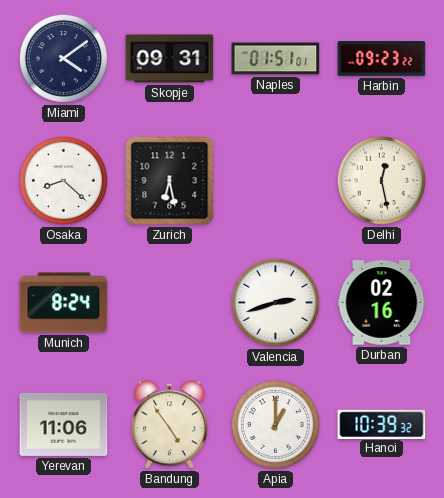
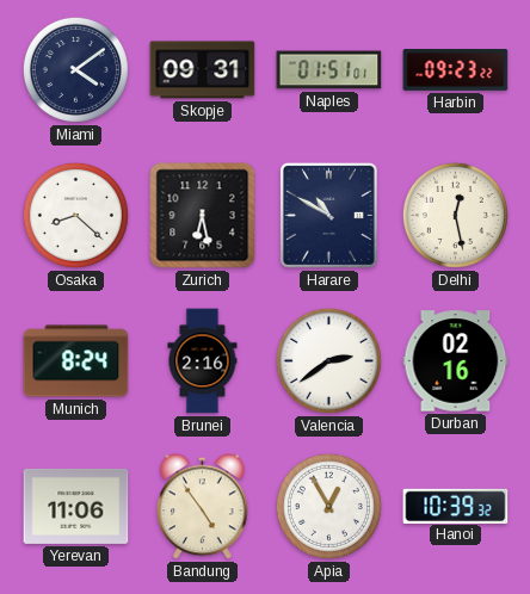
Harare: none -> 10:50
Brunei: none -> 2:16
Valencia: 2:42 -> 2:39
Apia: 1:00 -> 12:55
